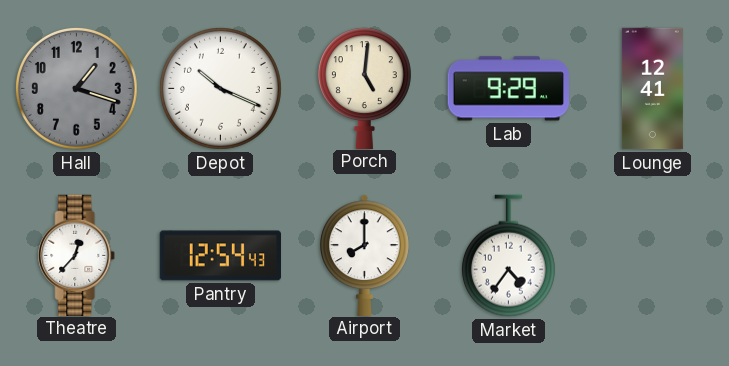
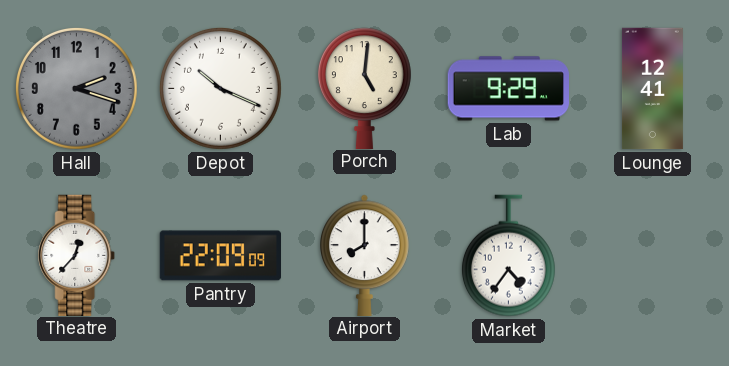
Hall: 1:18 -> 2:18
Pantry: 12:54 -> 22:09
